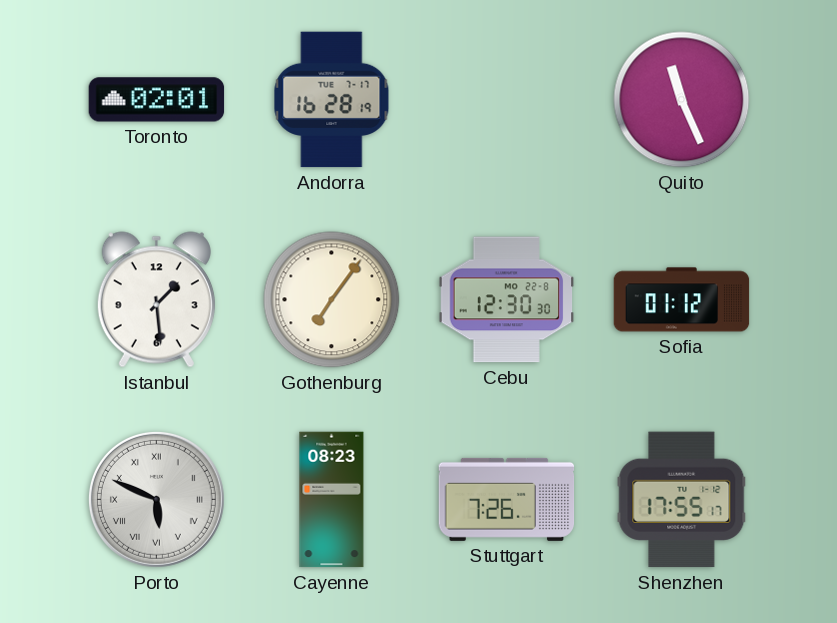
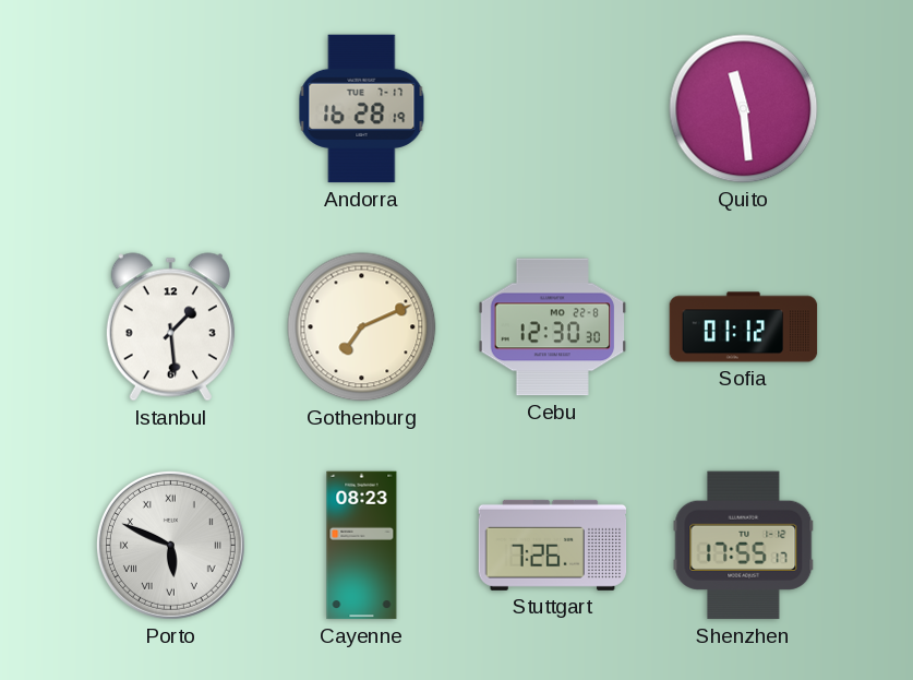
Toronto: 02:01 -> none
Quito: 11:26 -> 11:29
Gothenburg: 7:06 -> 7:11
